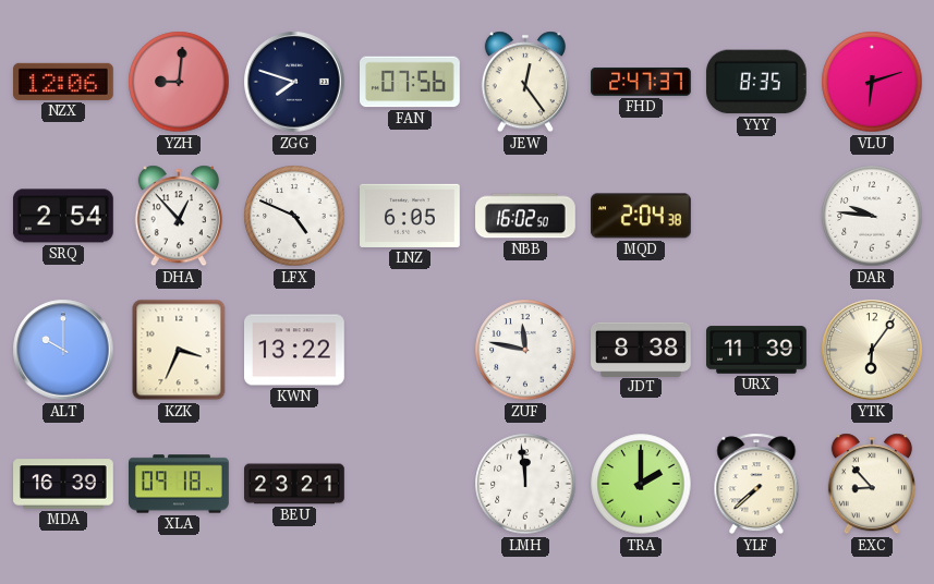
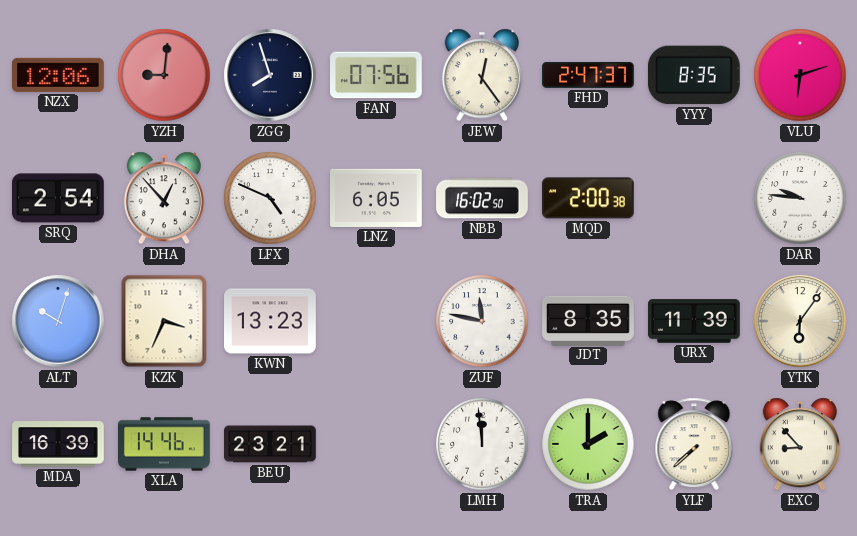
ZGG: 7:48 -> 7:57
MQD: 2:04 -> 2:00
ALT: 10:00 -> 10:03
KWN: 13:22 -> 13:23
JDT: 8:38 -> 8:35
XLA: 09:18 -> 14:46
